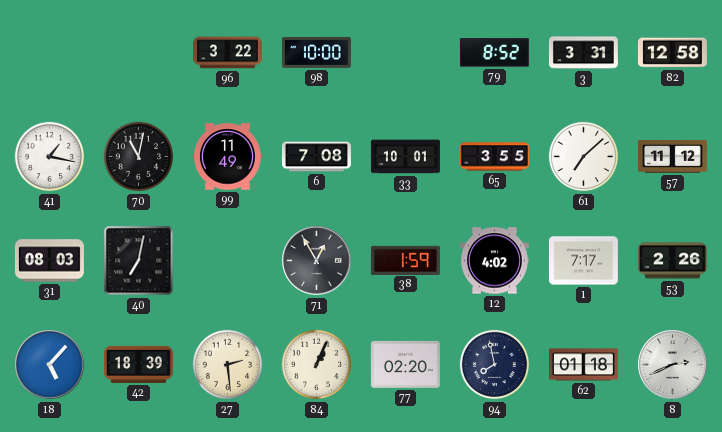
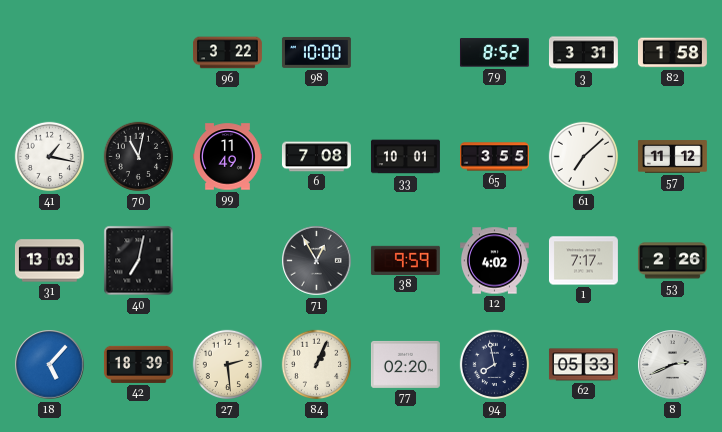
82: 12:58 -> 1:58
31: 08:03 -> 13:03
38: 1:59 -> 9:59
62: 01:18 -> 05:33
